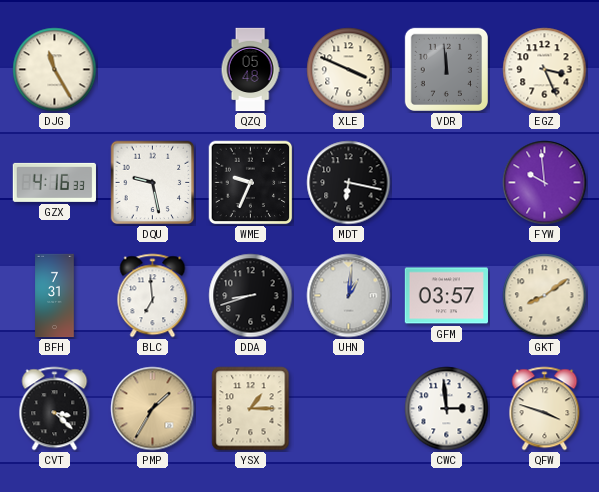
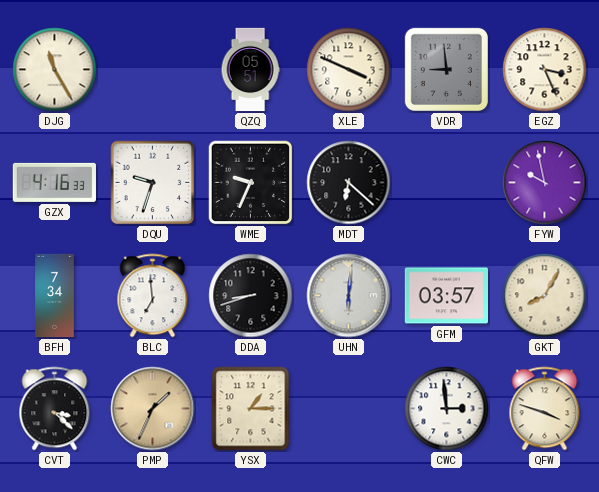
QZQ: 05:48 -> 05:51
VDR: 11:59 -> 8:59
DQU: 9:28 -> 9:33
MDT: 6:17 -> 6:22
FYW: 9:59 -> 9:58
BFH: 7:31 -> 7:34
UHN: 1:01 -> 6:01
GKT: 8:09 -> 8:05
PMP: 1:35 -> 1:34
